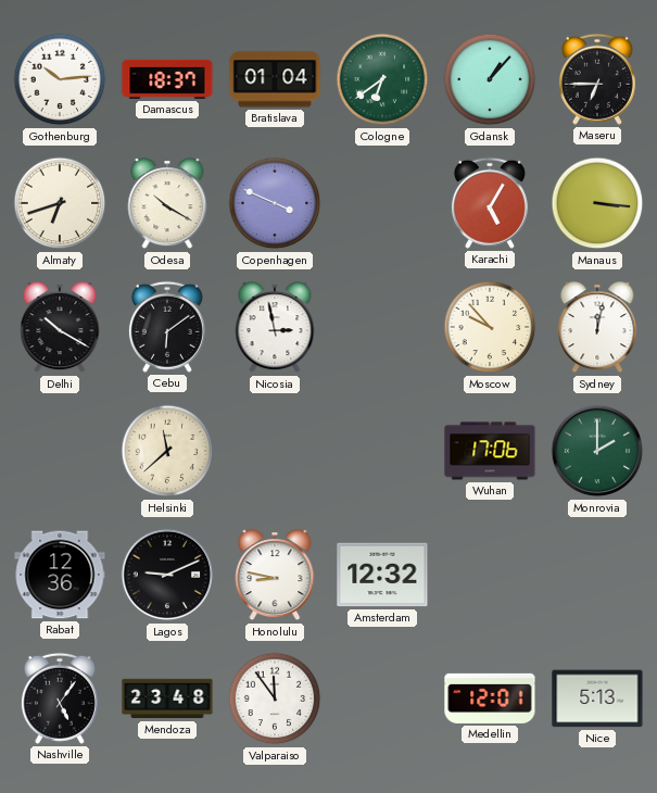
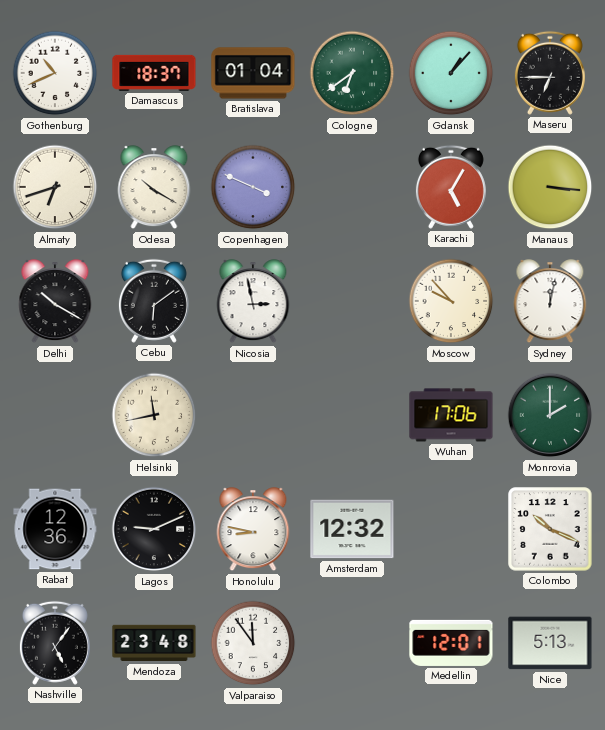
Gothenburg: 10:14 -> 10:41
Helsinki: 11:38 -> 11:43
Colombo: none -> 10:19
